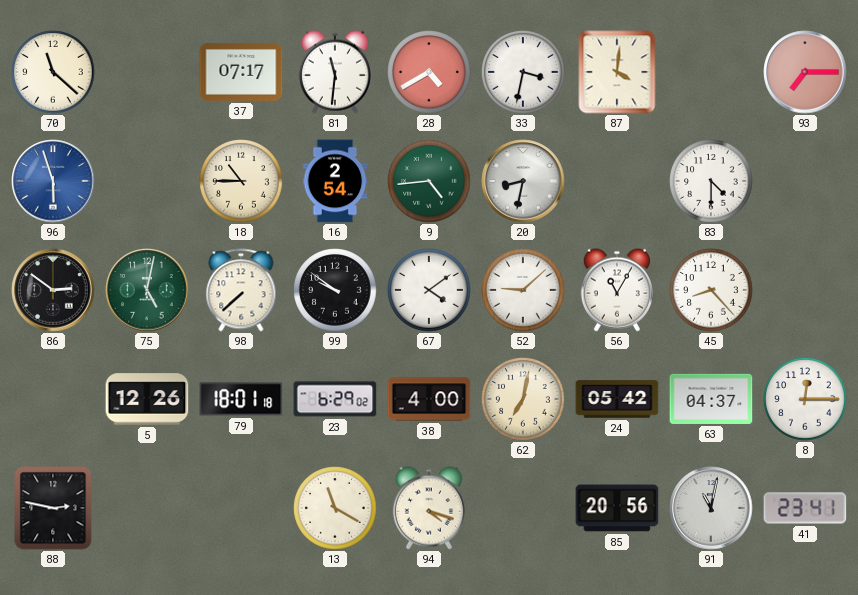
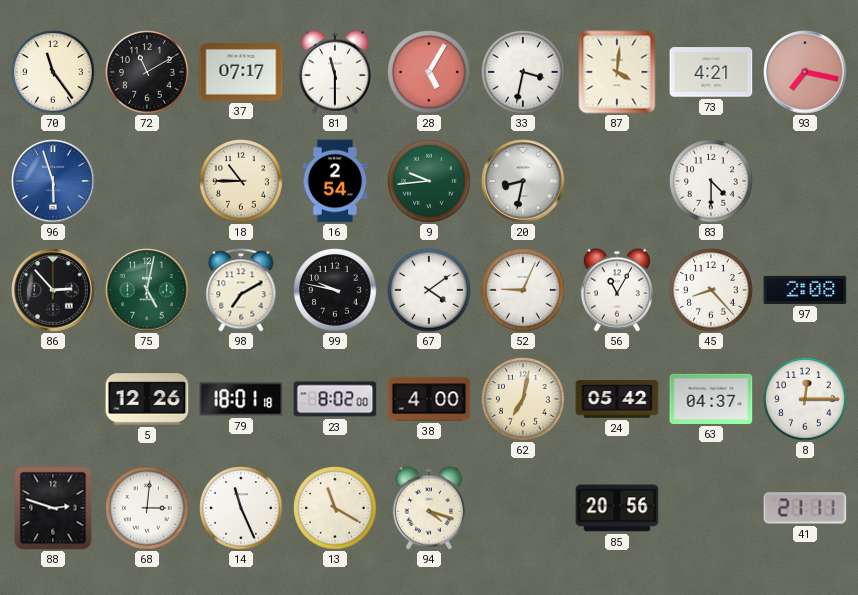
70: 11:22 -> 11:24
72: none -> 11:10
81: 11:31 -> 11:30
28: 4:40 -> 5:05
73: none -> 4:21
93: 7:15 -> 7:17
9: 4:44 -> 9:44
86: 2:51 -> 2:53
98: 7:38 -> 7:10
99: 9:51 -> 9:47
52: 9:08 -> 9:04
97: none -> 2:08
23: 6:29 -> 8:02
88: 2:47 -> 2:48
68: none -> 3:01
14: none -> 11:26
91: 11:02 -> none
41: 23:41 -> 21:11
